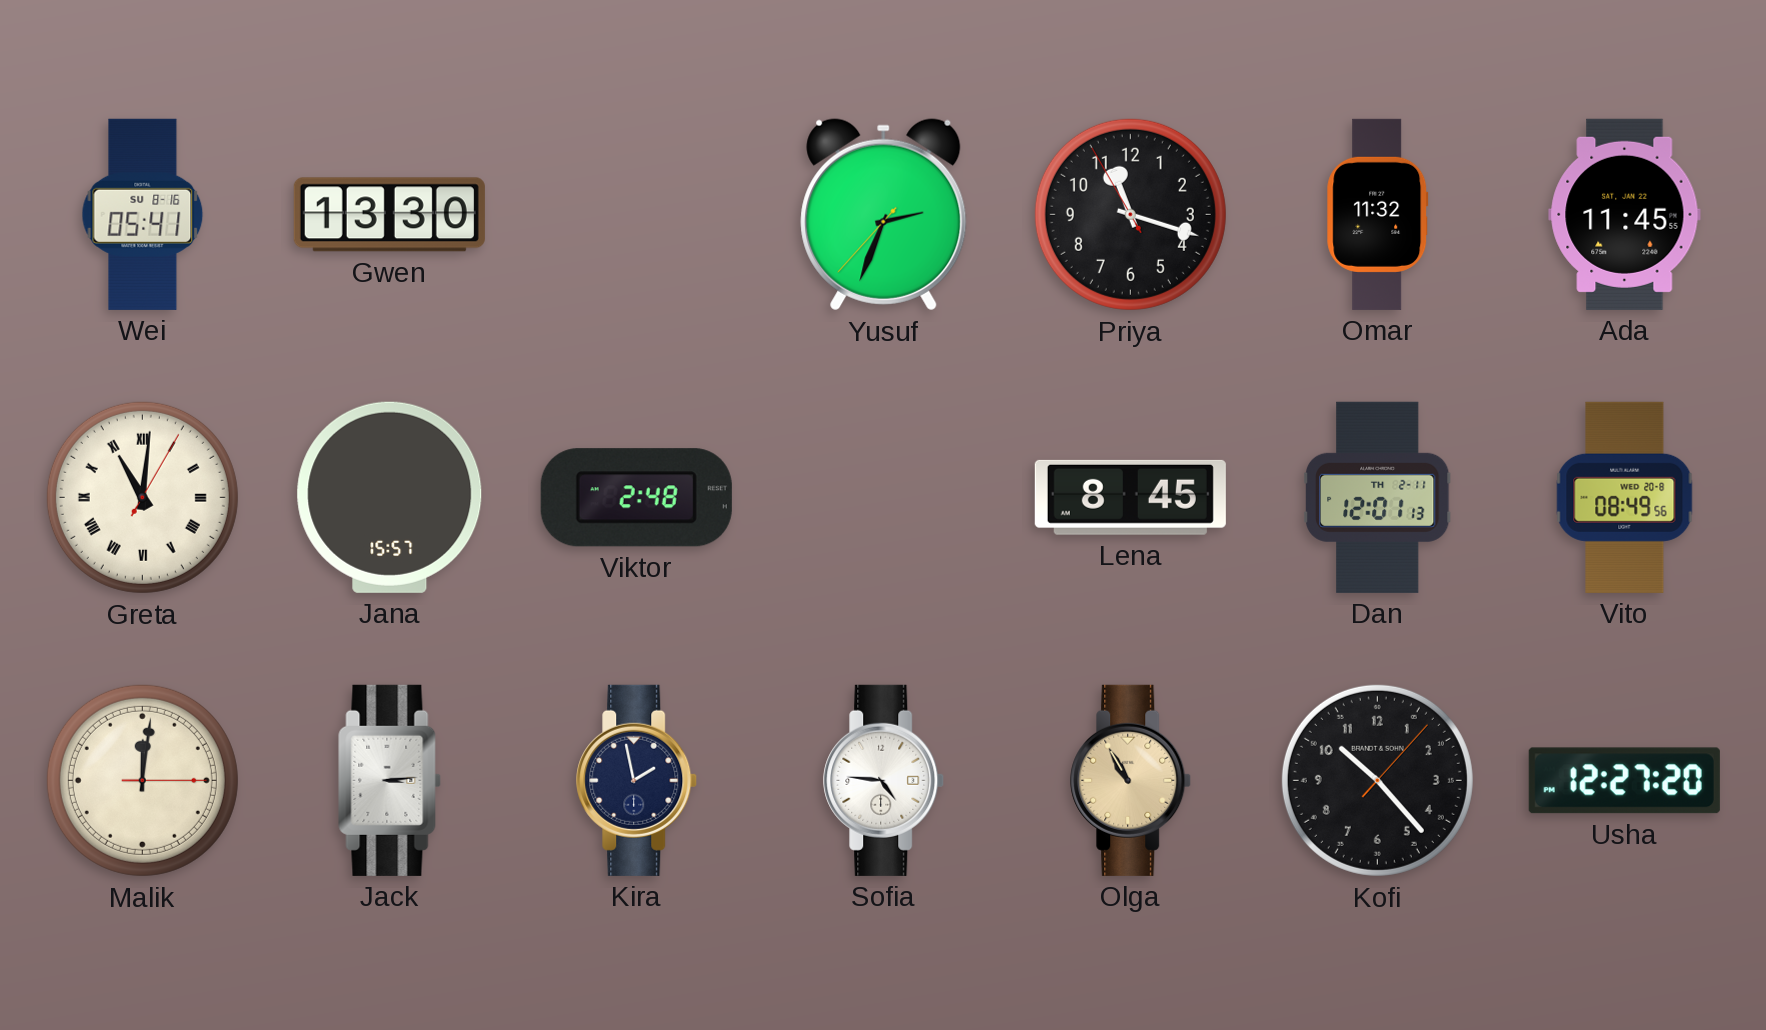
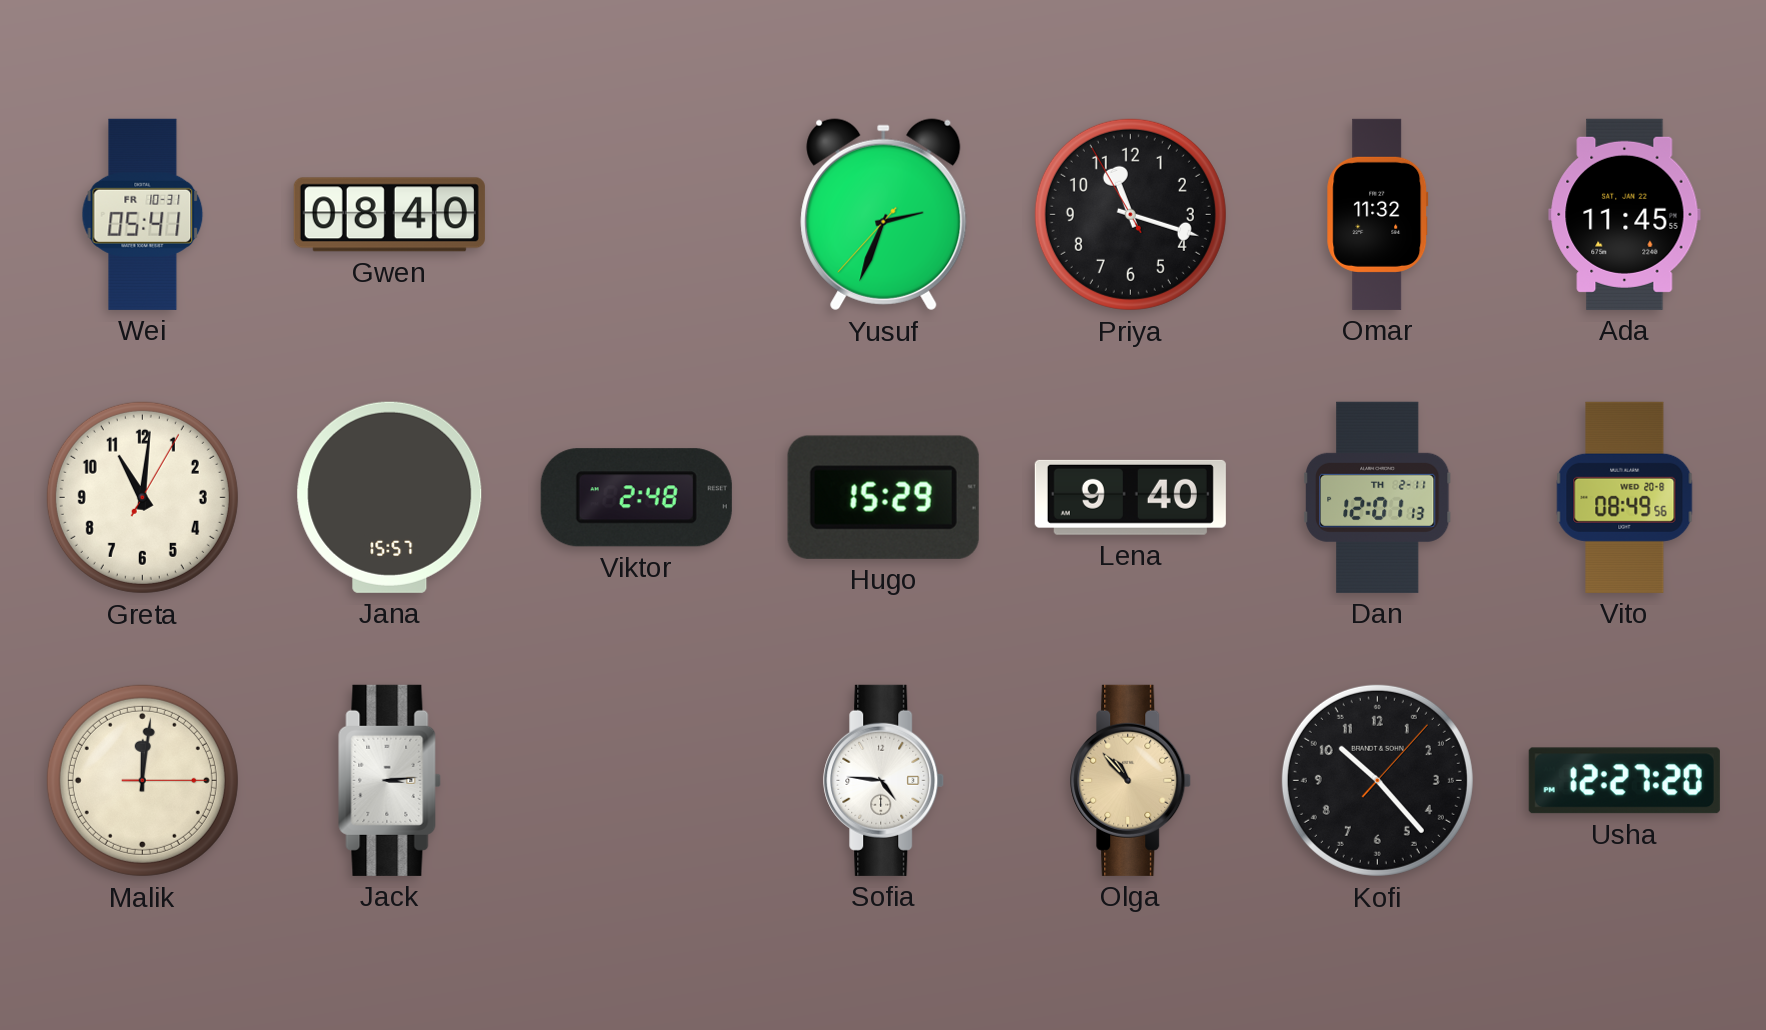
Wei date: SU 8-16 -> FR 10-31
Gwen: 13:30 -> 08:40
Greta numerals: Roman -> Arabic
Hugo: none -> 15:29
Lena: 8:45 -> 9:40
Kira: 1:58 -> none
Olga: 10:55 -> 10:53
